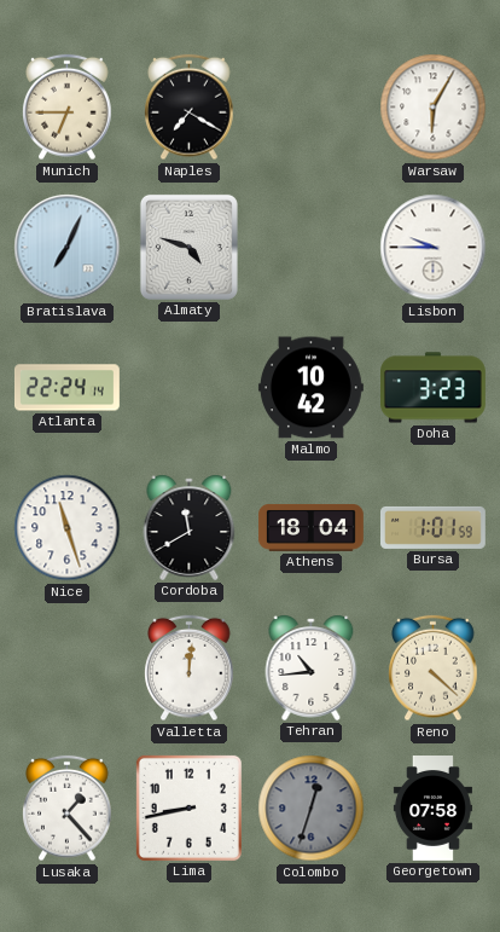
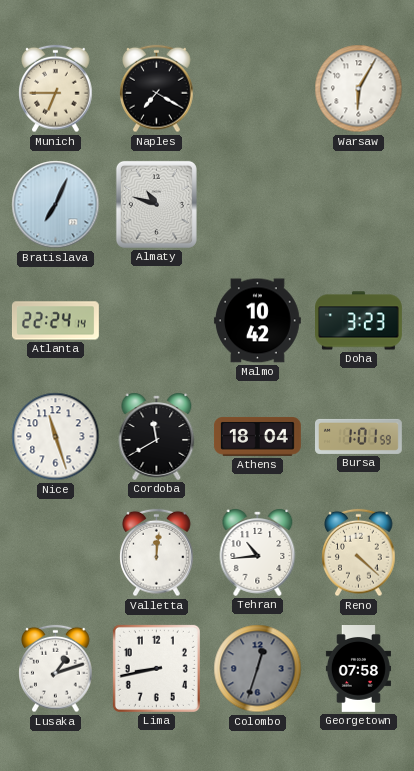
Almaty: 4:48 -> 10:48
Lisbon: 9:45 -> none
Lusaka: 1:23 -> 1:12
